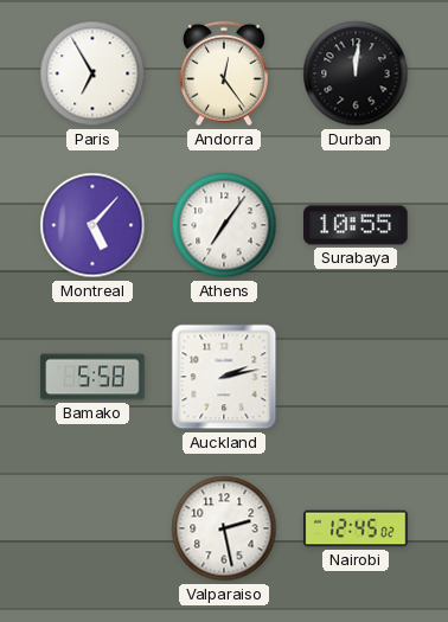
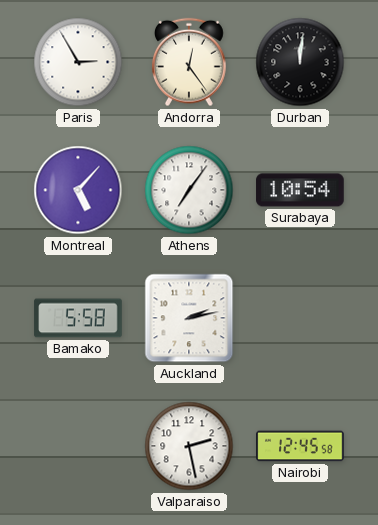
Paris: 6:55 -> 2:55
Surabaya: 10:55 -> 10:54
Nairobi: 12:45:02 -> 12:45:58
